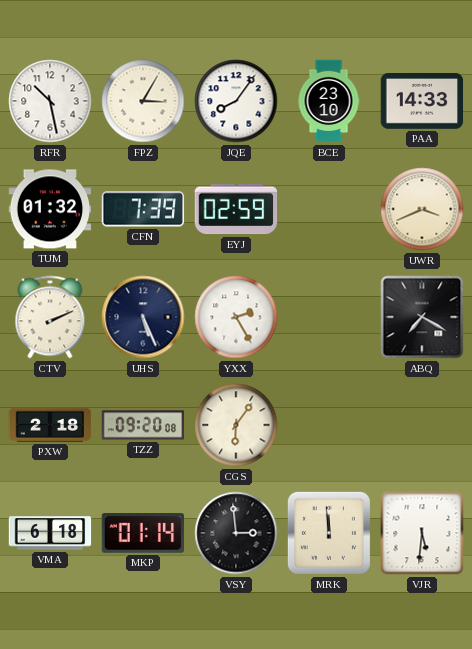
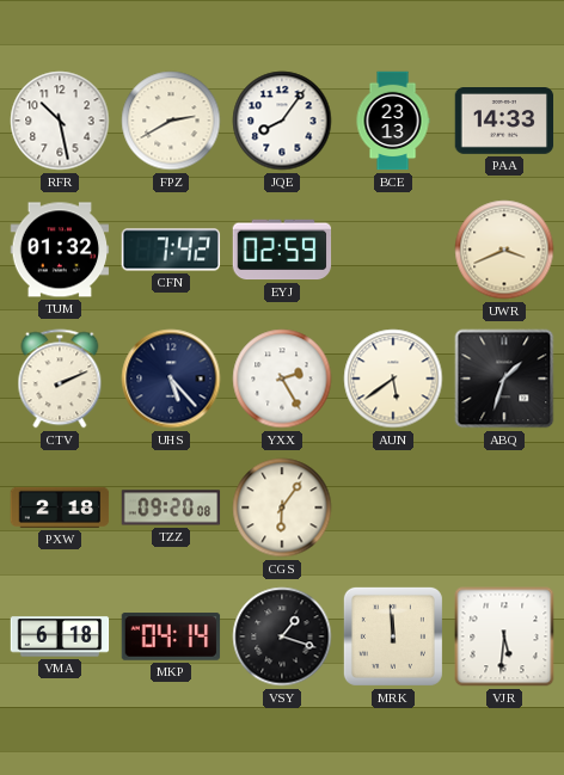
FPZ: 3:05 -> 2:40
BCE: 23:10 -> 23:13
CFN: 7:39 -> 7:42
UHS: 5:26 -> 5:23
AUN: none -> 5:39
ABQ: 7:20 -> 1:33
MKP: 01:14 -> 04:14
VSY: 2:59 -> 1:18
